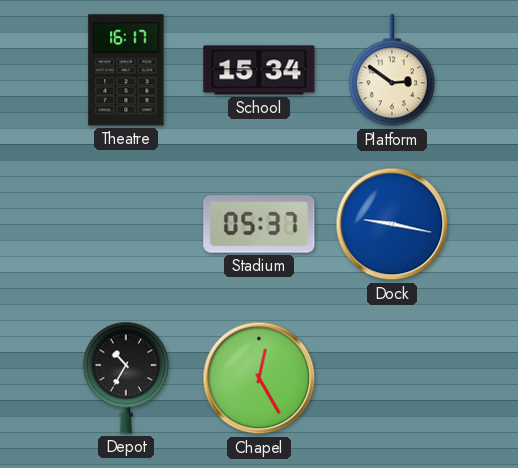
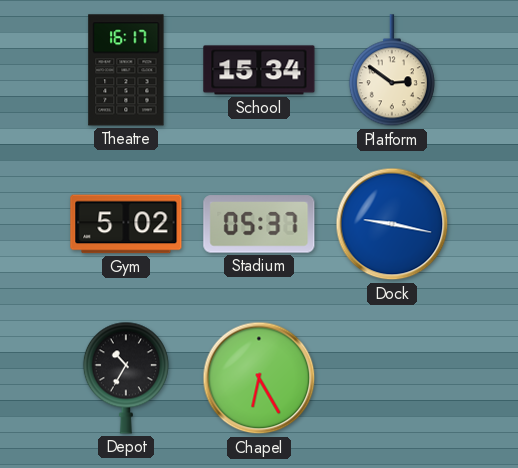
Gym: none -> 5:02
Chapel: 12:25 -> 6:25
